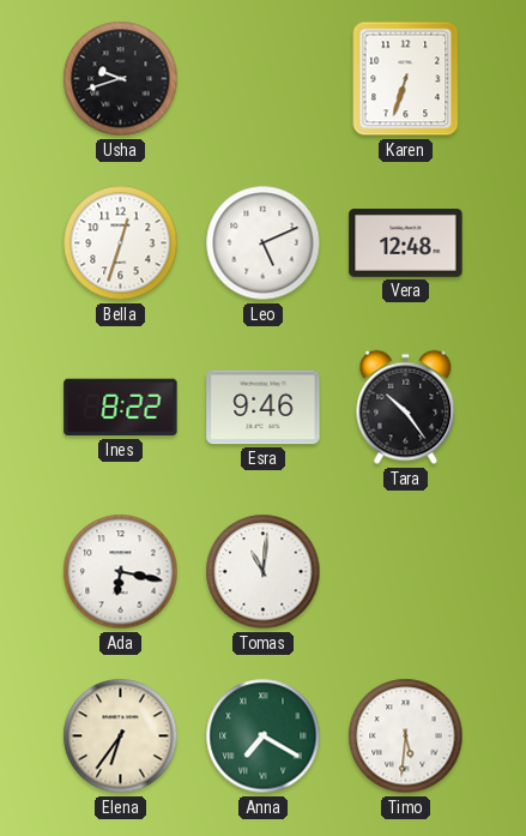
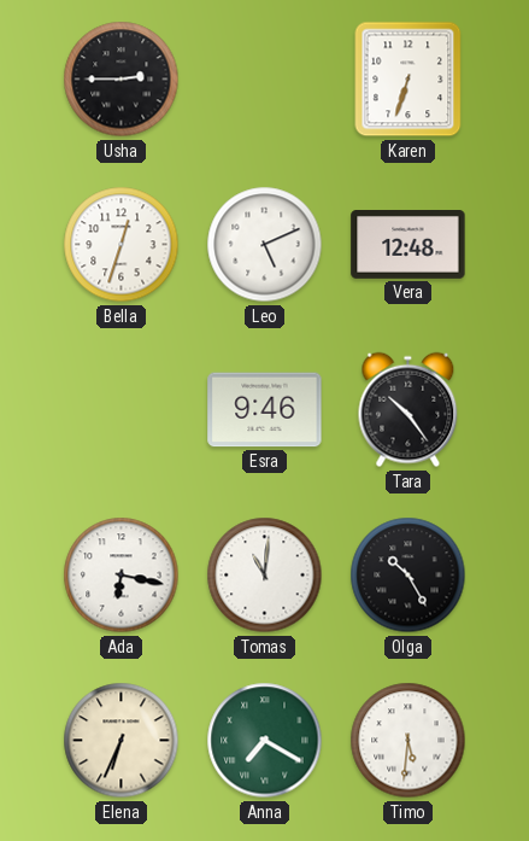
Usha: 9:42 -> 2:45
Ines: 8:22 -> none
Olga: none -> 10:25
Elena: 6:36 -> 6:34
